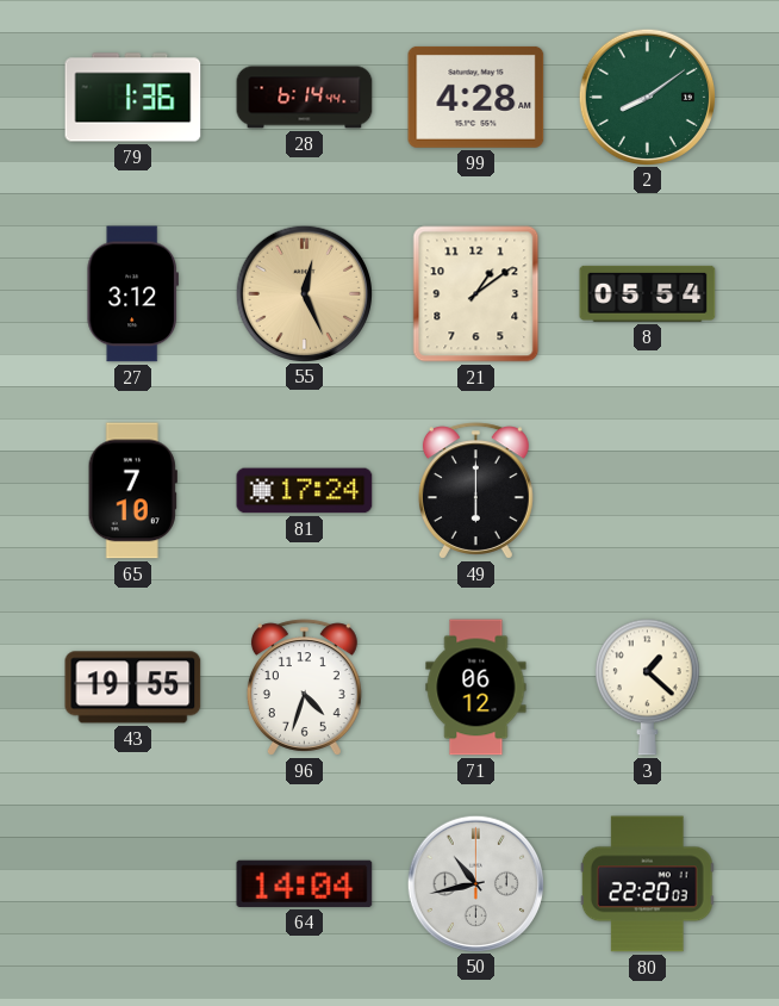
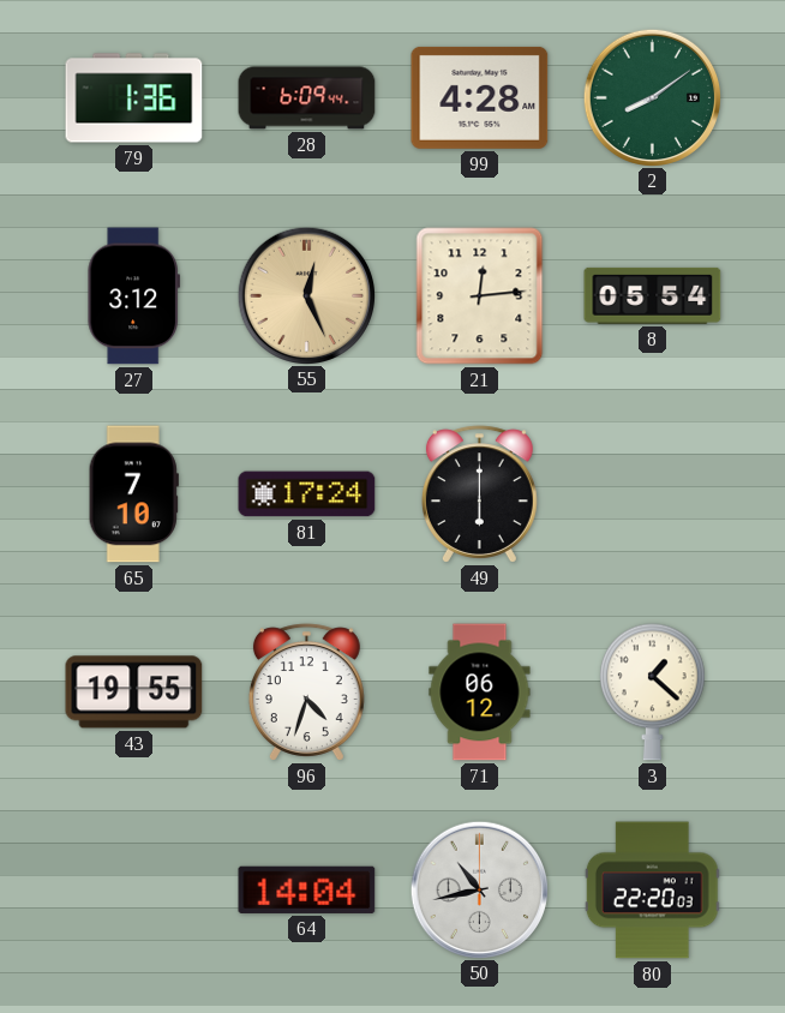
28: 6:14 -> 6:09
21: 1:09 -> 12:14
